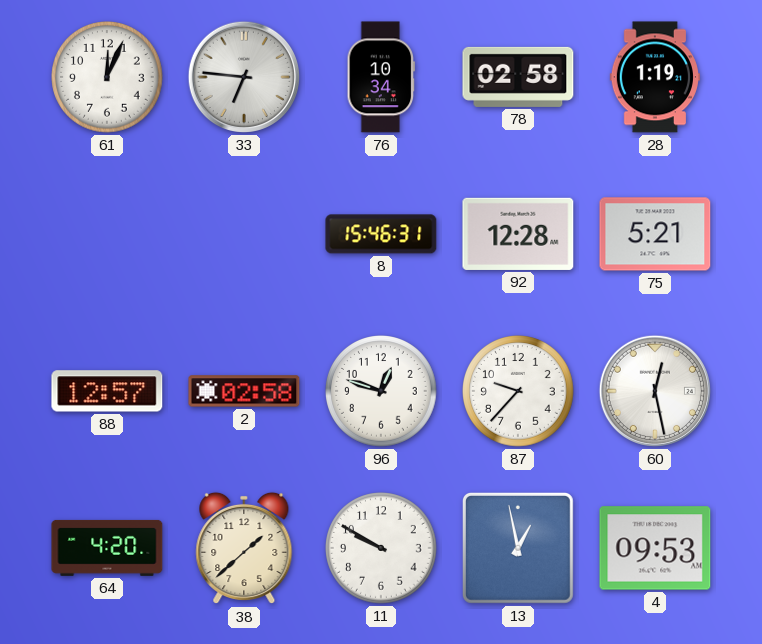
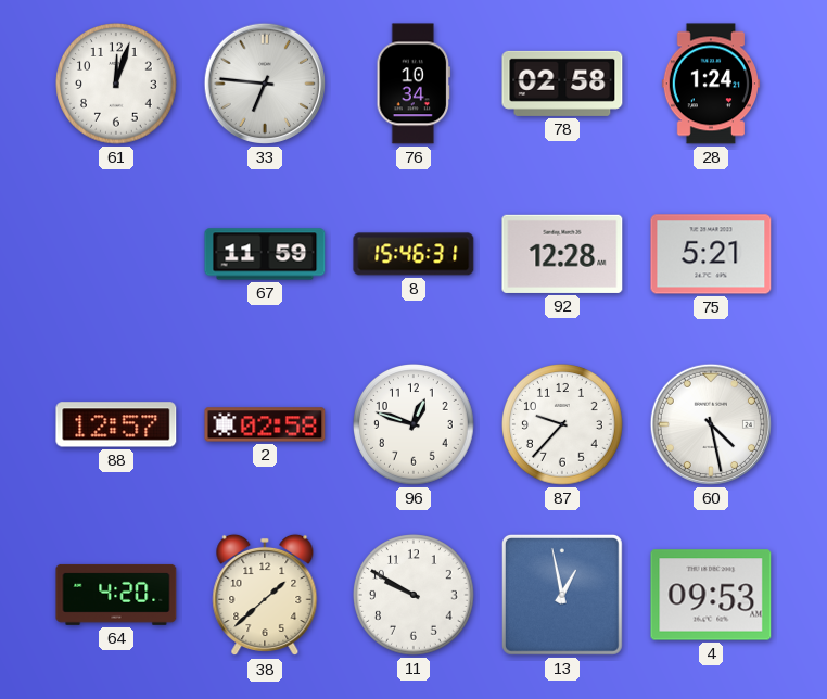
61: 12:04 -> 12:03
28: 1:19 -> 1:24
67: none -> 11:59
60: 12:28 -> 4:28
